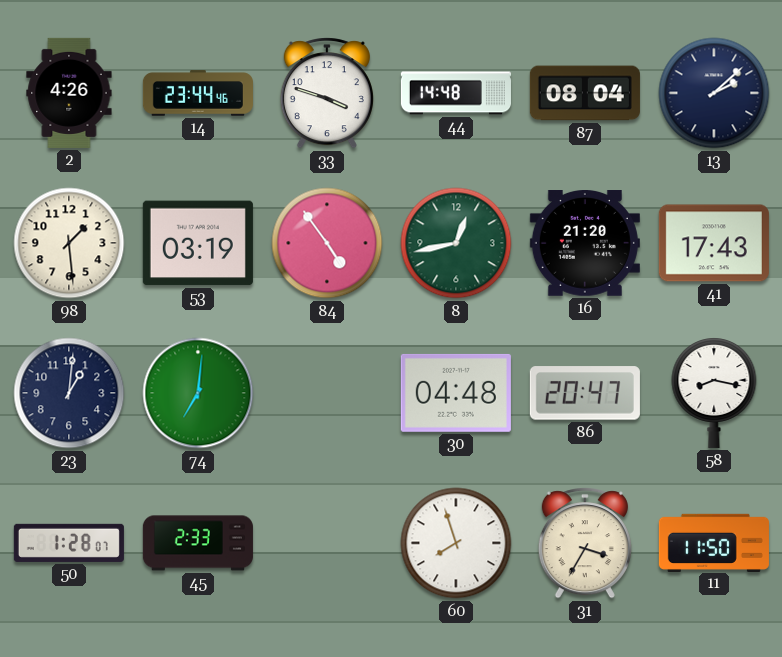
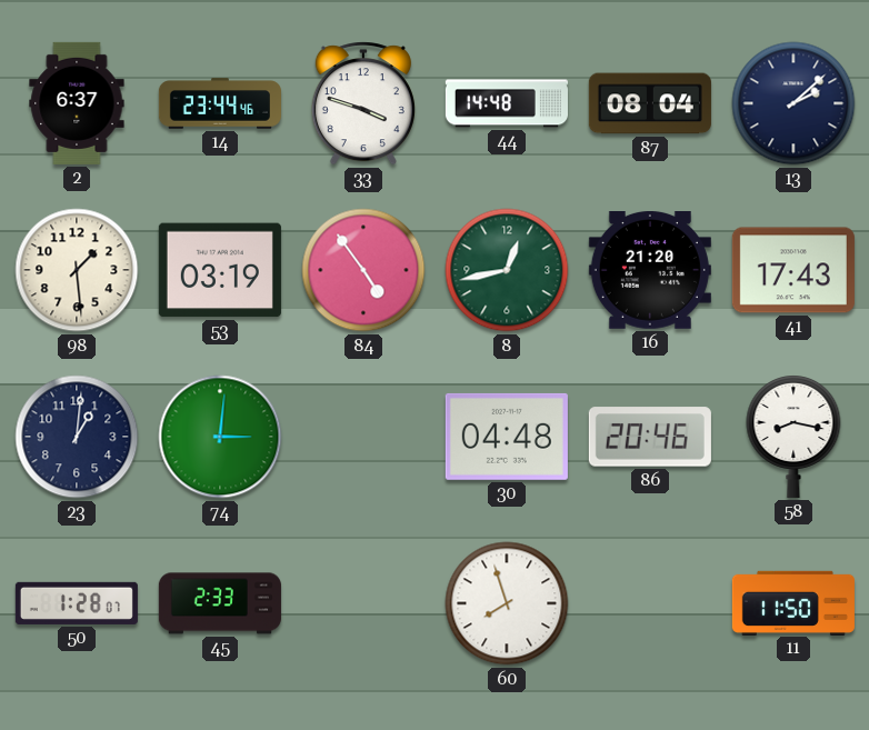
2: 4:26 -> 6:37
74: 7:01 -> 3:01
86: 20:47 -> 20:46
31: 3:35 -> none
